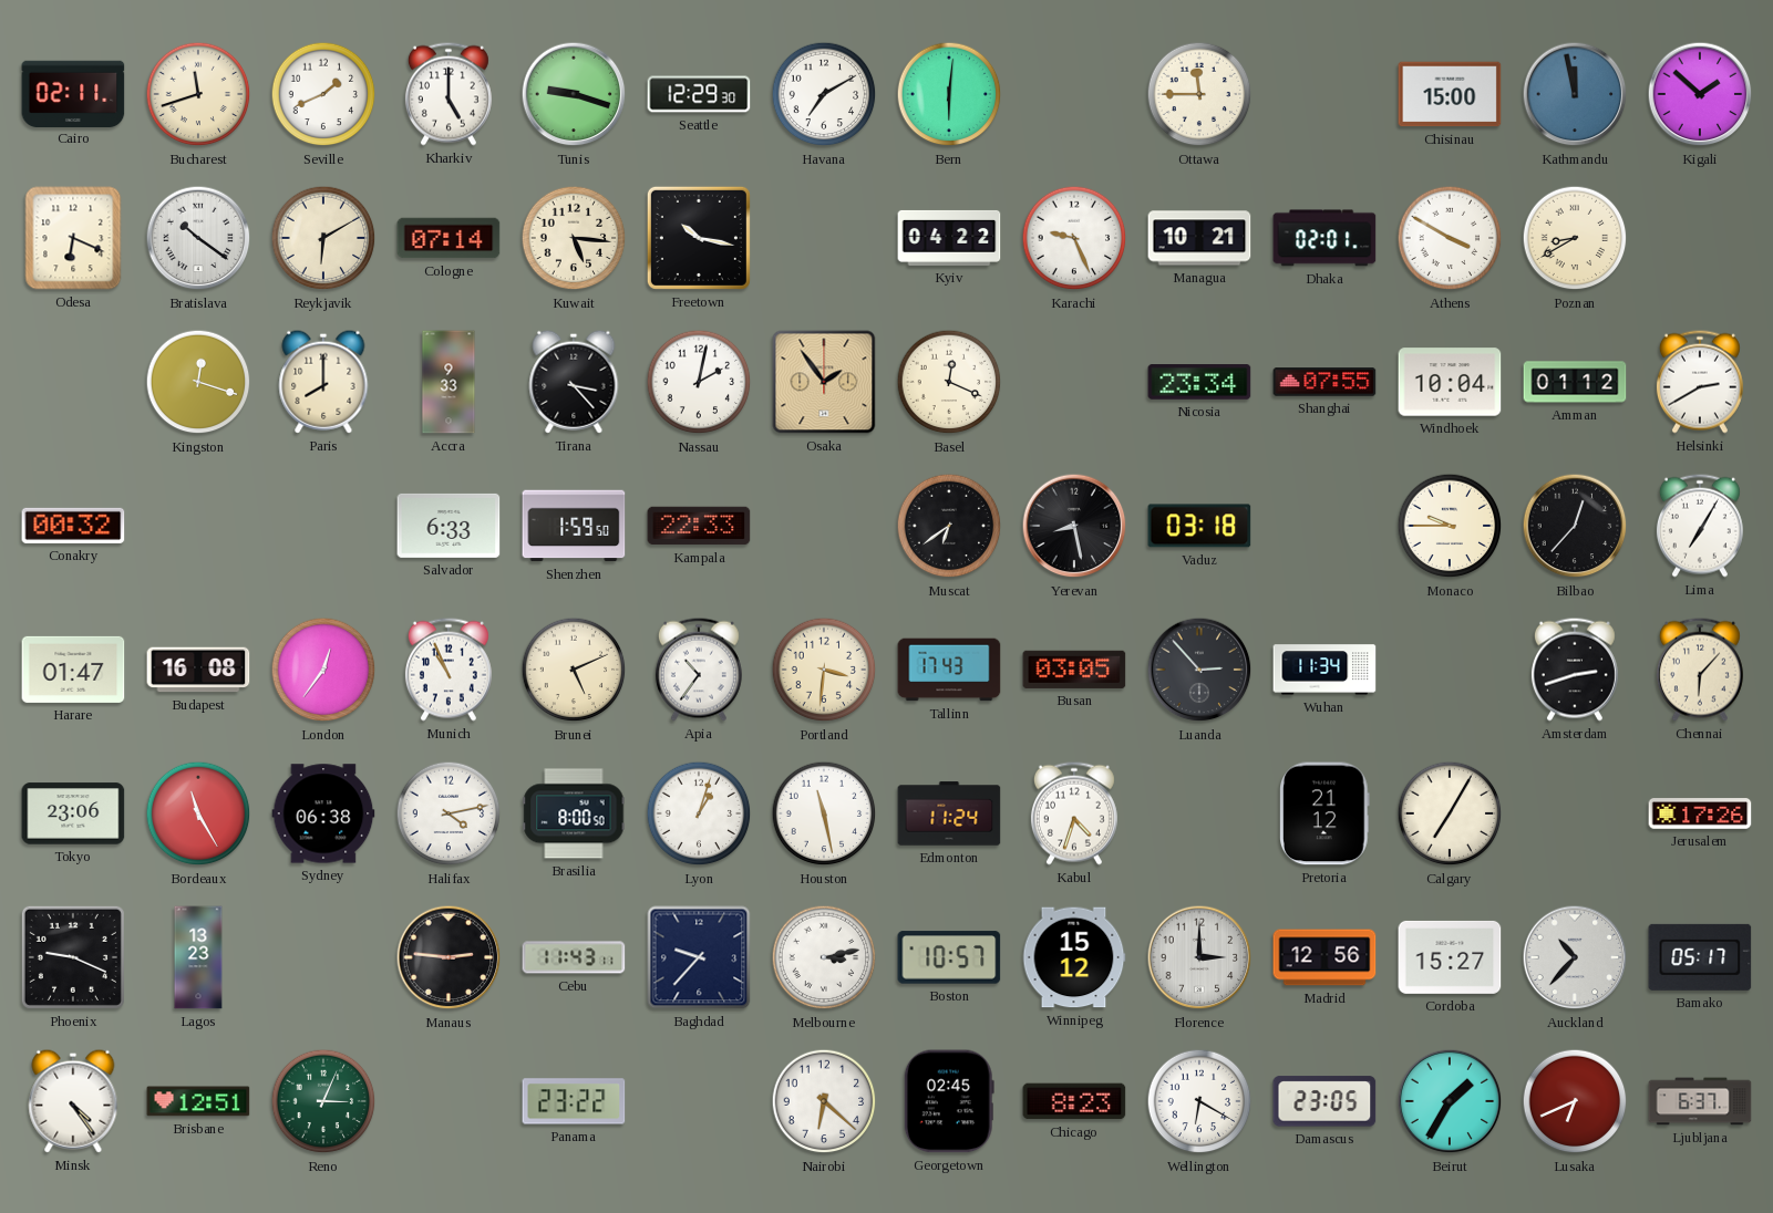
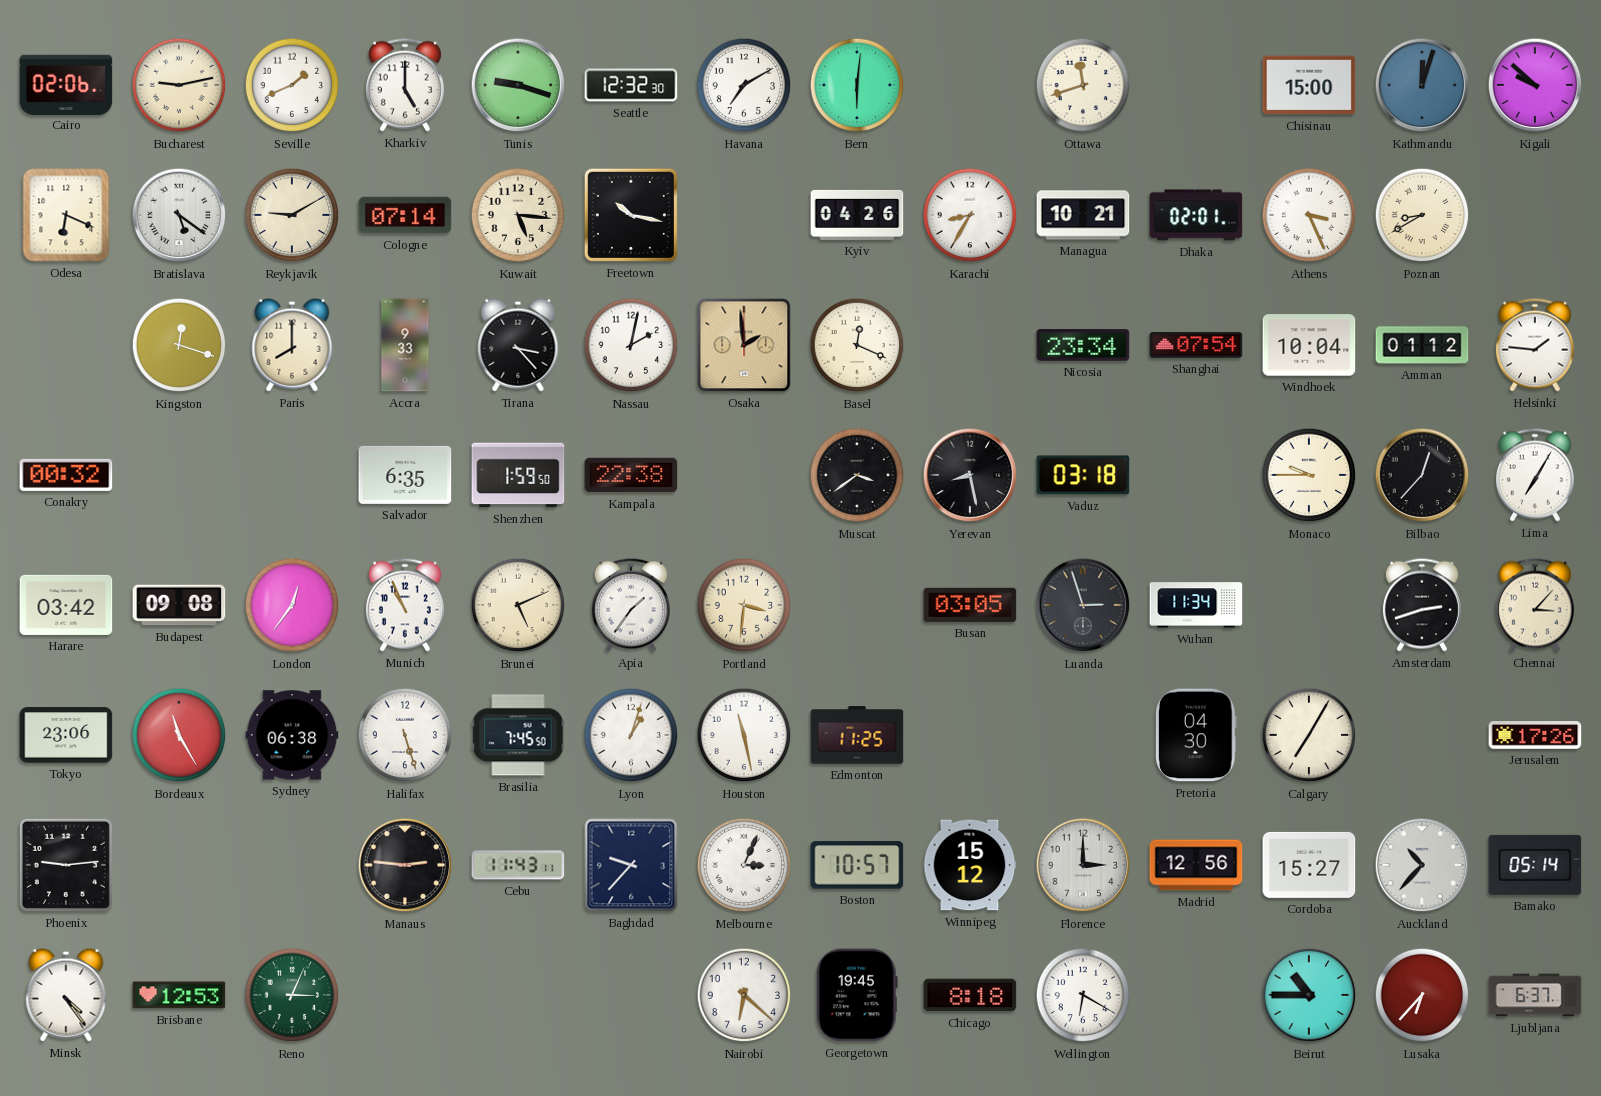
Cairo: 02:11 -> 02:06
Bucharest: 11:42 -> 9:13
Seattle: 12:29 -> 12:32
Ottawa: 11:45 -> 11:42
Kathmandu: 11:58 -> 12:03
Kigali: 1:52 -> 9:52
Bratislava: 10:21 -> 5:21
Reykjavik: 6:10 -> 9:10
Kyiv: 04:22 -> 04:26
Karachi: 9:26 -> 8:35
Athens: 3:50 -> 3:26
Osaka: 1:54 -> 1:59
Shanghai: 07:55 -> 07:54
Helsinki: 2:40 -> 1:46
Salvador: 6:33 -> 6:35
Kampala: 22:33 -> 22:38
Muscat: 6:39 -> 3:39
Harare: 01:47 -> 03:42
Budapest: 16:08 -> 09:08
Apia: 10:36 -> 1:36
Tallinn: 17:43 -> none
Luanda: 2:53 -> 2:57
Chennai: 6:07 -> 3:07
Halifax: 4:13 -> 5:27
Brasilia: 8:00 -> 7:45
Edmonton: 11:24 -> 11:25
Kabul: 4:33 -> none
Pretoria: 21:12 -> 04:30
Phoenix: 9:19 -> 9:14
Lagos: 13:23 -> none
Melbourne: 3:13 -> 3:04
Bamako: 05:17 -> 05:14
Brisbane: 12:51 -> 12:53
Panama: 23:22 -> none
Georgetown: 02:45 -> 19:45
Chicago: 8:23 -> 8:18
Damascus: 23:05 -> none
Beirut: 1:35 -> 10:45
Lusaka: 6:41 -> 6:37
